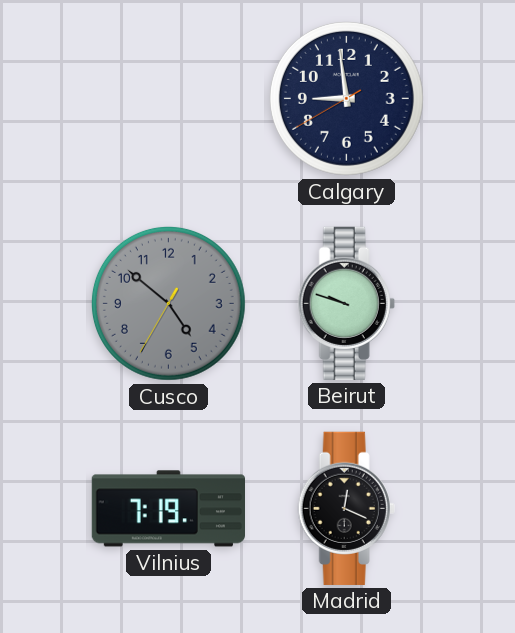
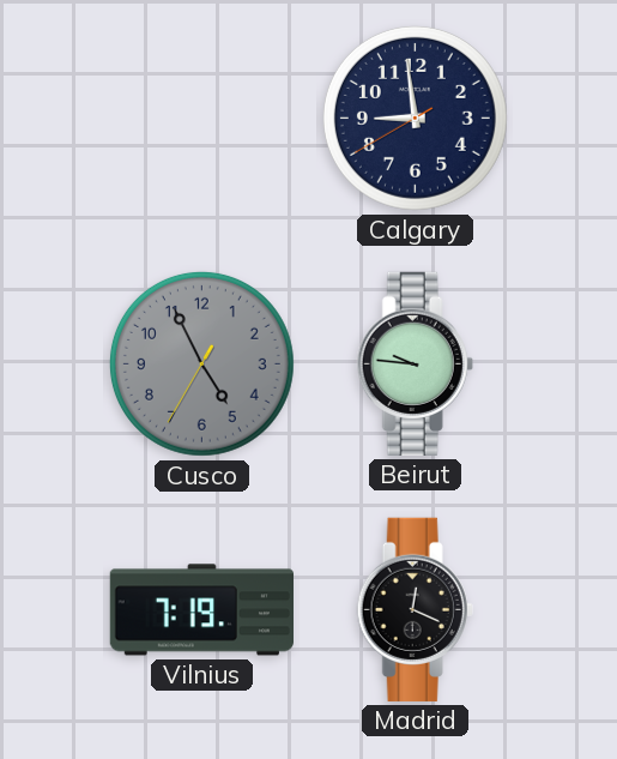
Cusco: 4:51 -> 4:55
Beirut: 9:48 -> 9:46
